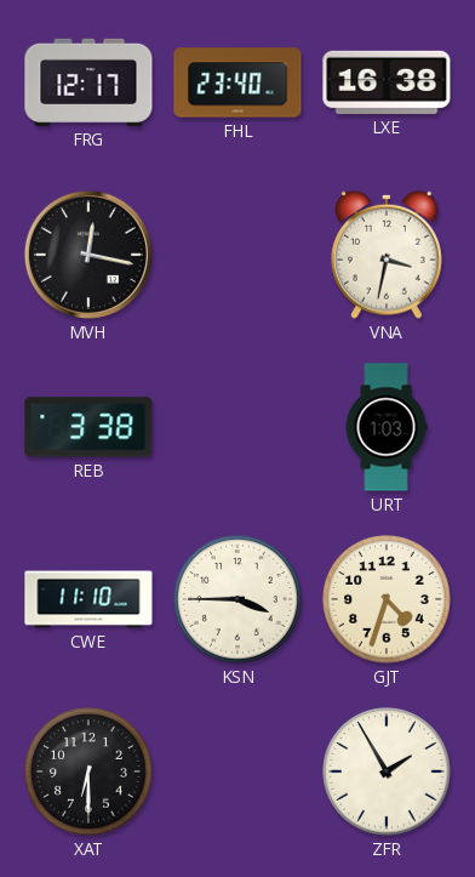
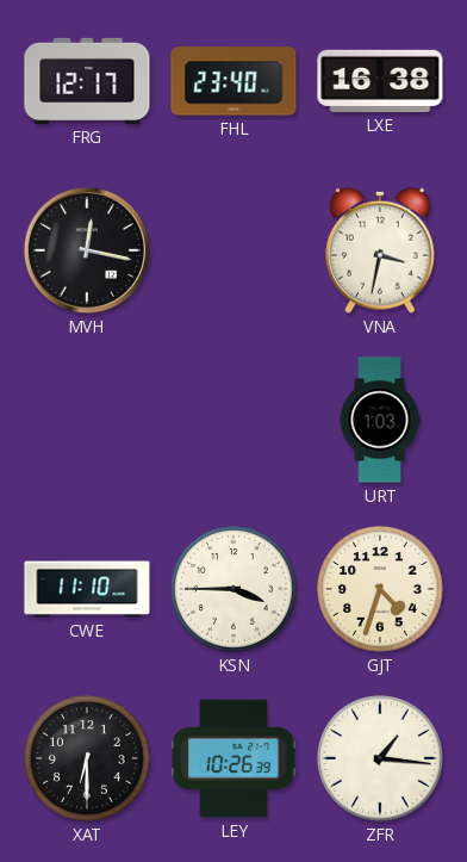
REB: 3:38 -> none
LEY: none -> 10:26
ZFR: 1:55 -> 1:16
